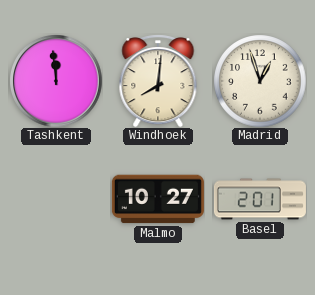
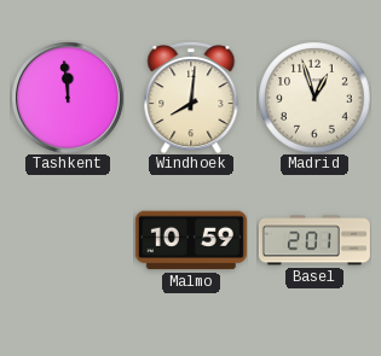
Malmo: 10:27 -> 10:59
